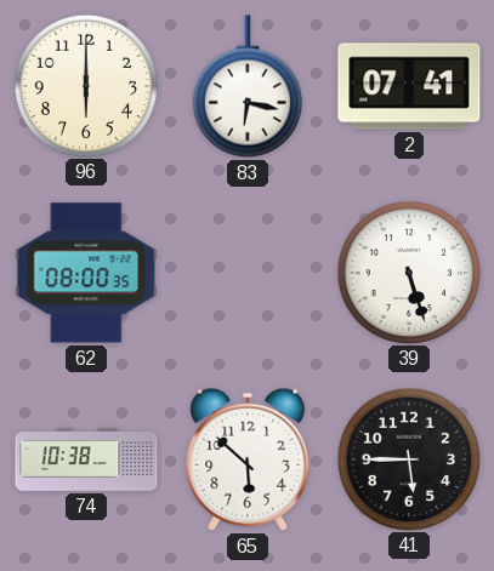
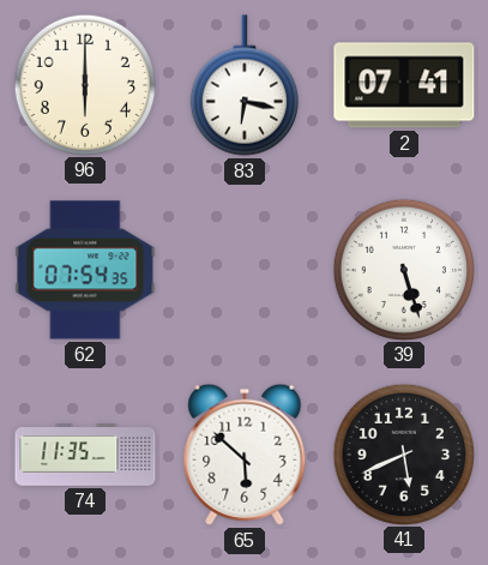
62: 08:00 -> 07:54
74: 10:38 -> 11:35
41: 5:45 -> 5:41
